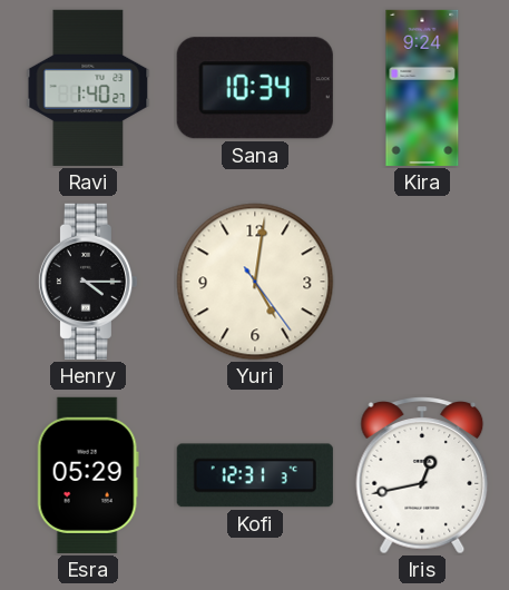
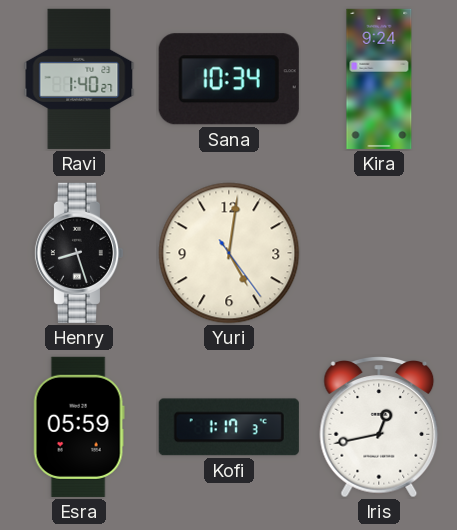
Henry: 4:15 -> 8:27
Esra: 05:29 -> 05:59
Kofi: 12:31 -> 1:17
